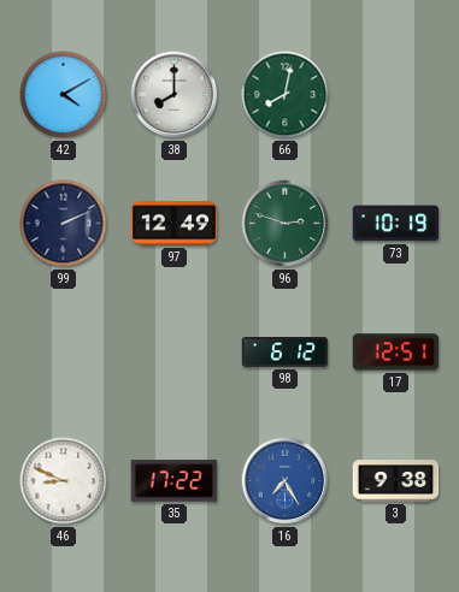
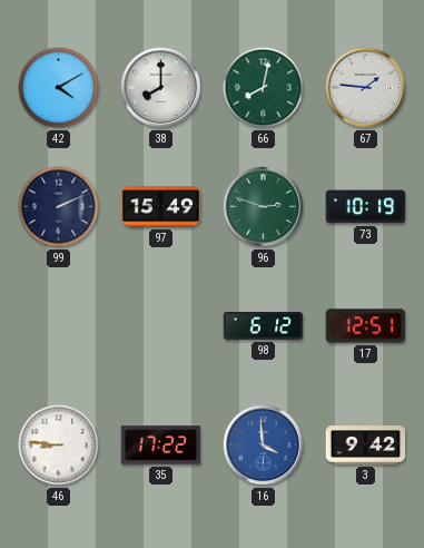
67: none -> 1:46
97: 12:49 -> 15:49
46: 8:49 -> 8:46
16: 7:25 -> 3:59
3: 9:38 -> 9:42
